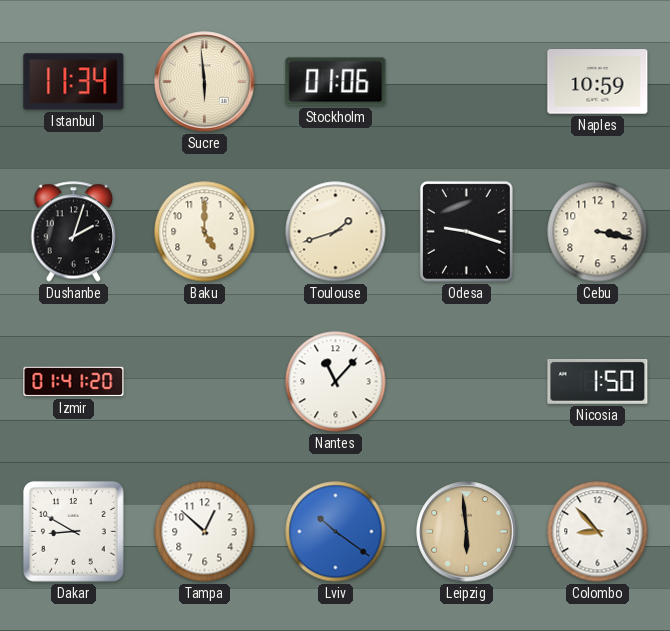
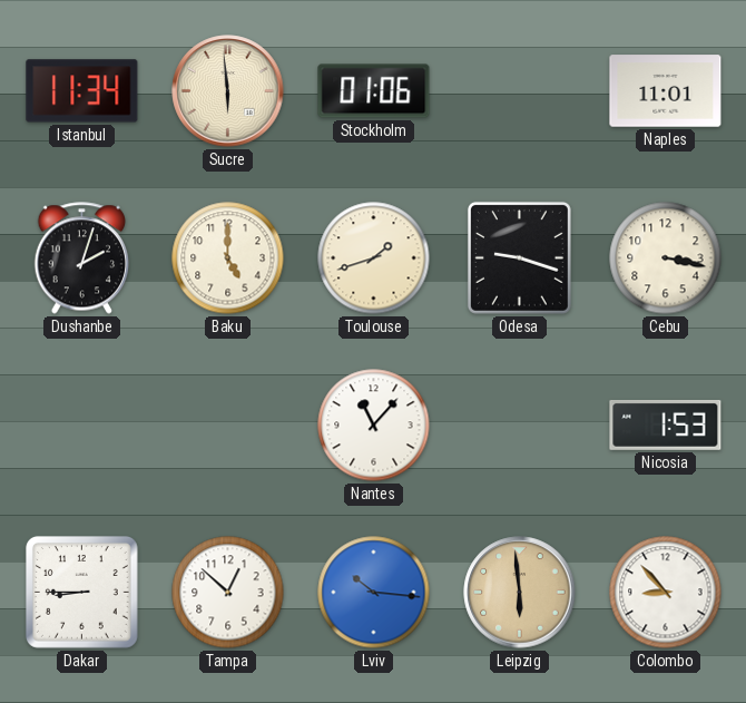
Naples: 10:59 -> 11:01
Izmir: 01:41 -> none
Nicosia: 1:50 -> 1:53
Dakar: 8:50 -> 8:45
Lviv: 10:21 -> 10:16
